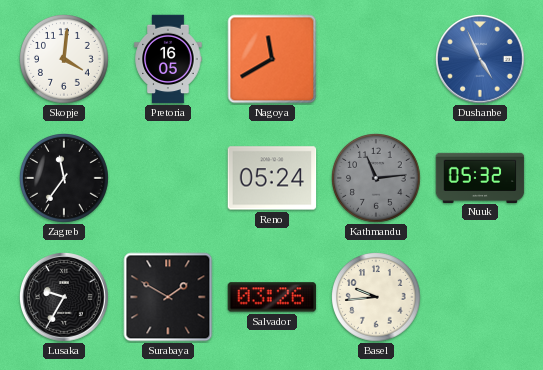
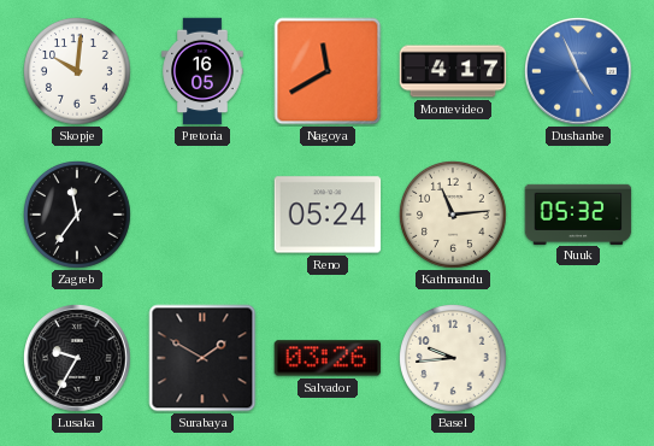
Skopje: 4:01 -> 10:01
Montevideo: none -> 4:17
Kathmandu dial: grey -> cream
